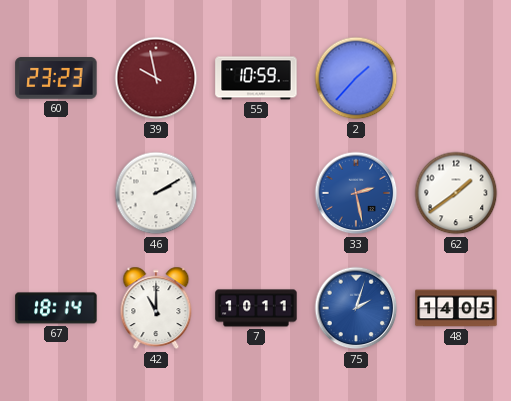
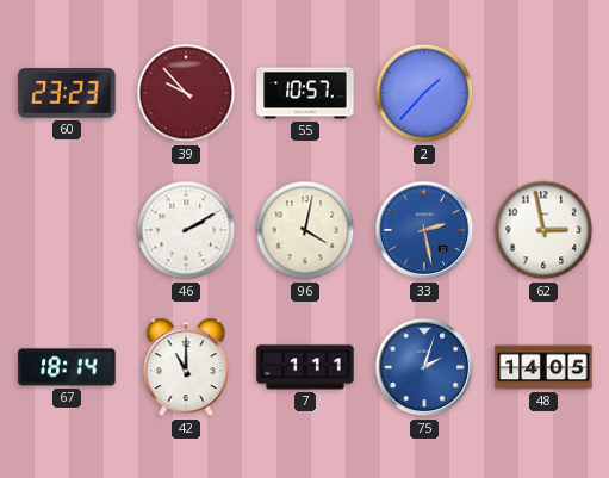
39: 9:58 -> 9:53
55: 10:59 -> 10:57
96: none -> 4:02
62: 1:39 -> 2:58
7: 10:11 -> 1:11
